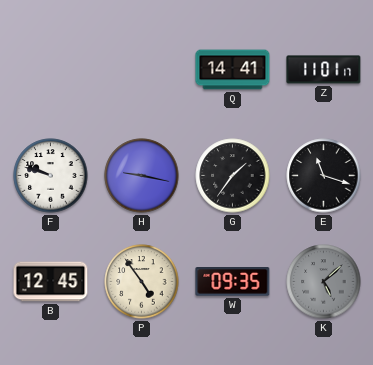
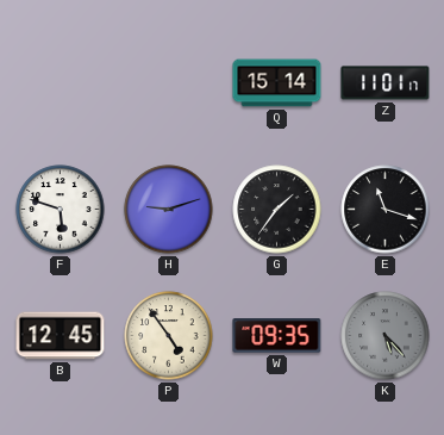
Q: 14:41 -> 15:14
F: 9:48 -> 5:48
H: 9:17 -> 9:12
K: 5:08 -> 5:23
